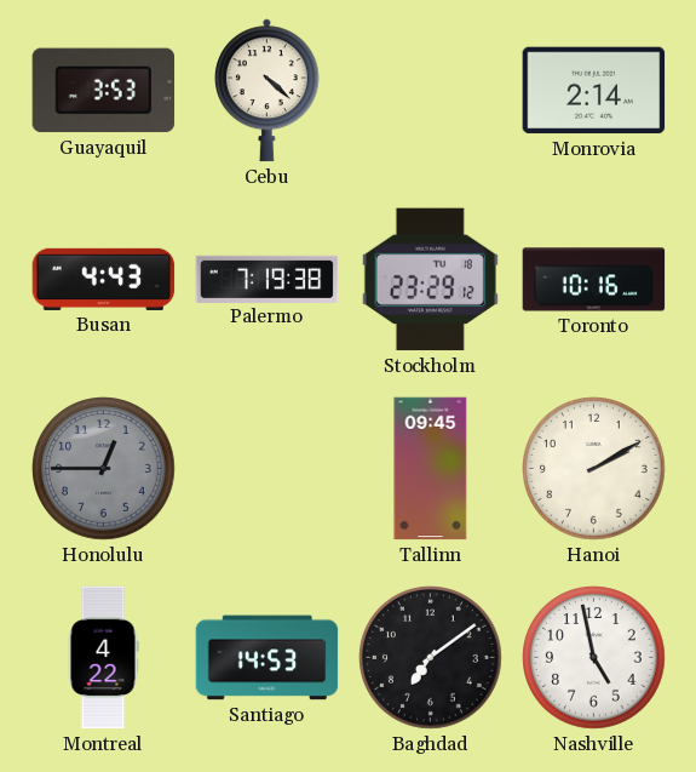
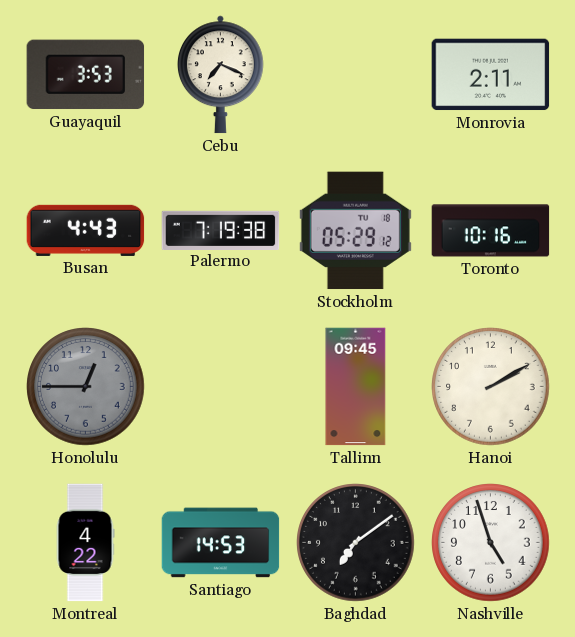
Cebu: 4:22 -> 7:19
Monrovia: 2:14 -> 2:11
Stockholm: 23:29 -> 05:29
Nashville: 4:58 -> 4:57
